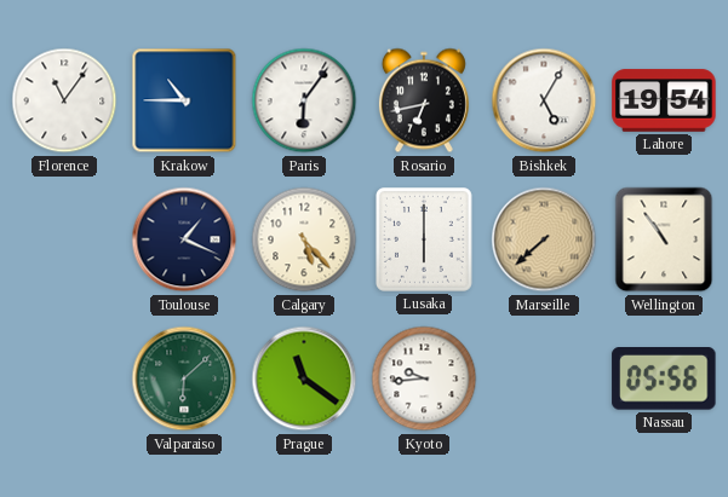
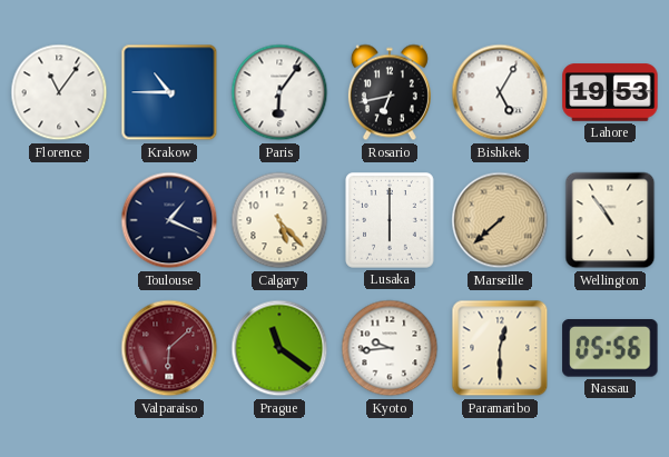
Lahore: 19:54 -> 19:53
Valparaiso dial: green -> burgundy
Paramaribo: none -> 12:30
